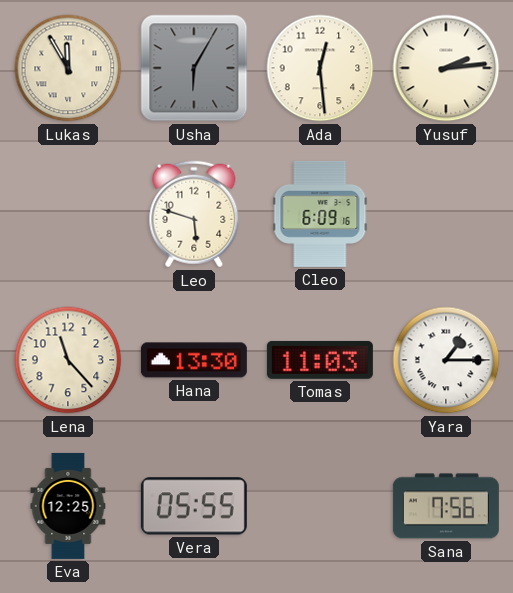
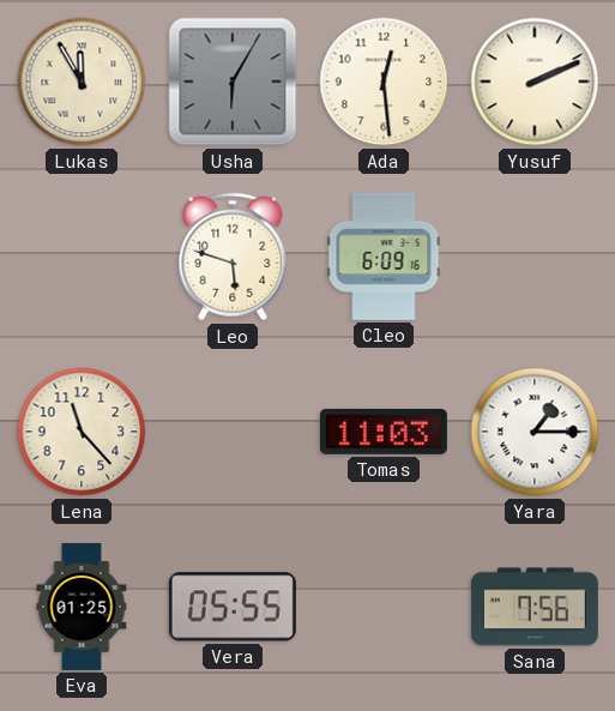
Yusuf: 2:14 -> 2:11
Hana: 13:30 -> none
Eva: 12:25 -> 01:25
